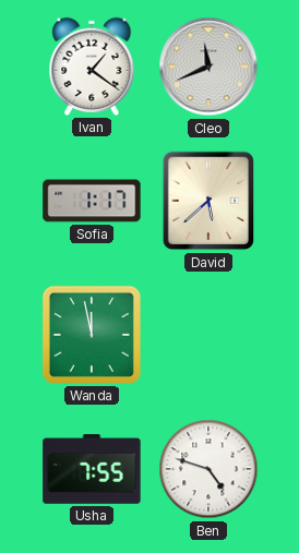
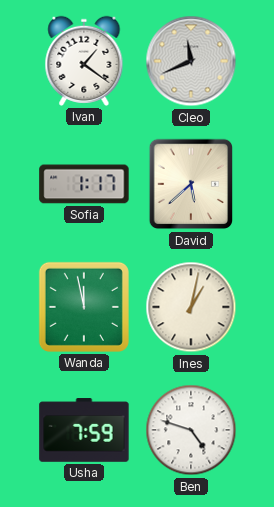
Ines: none -> 1:02
Usha: 7:55 -> 7:59
